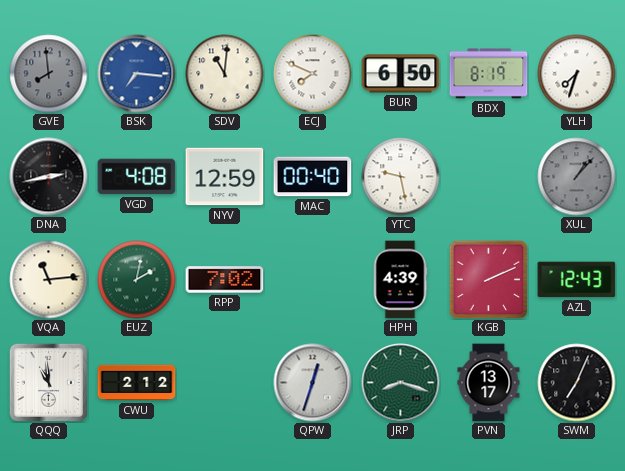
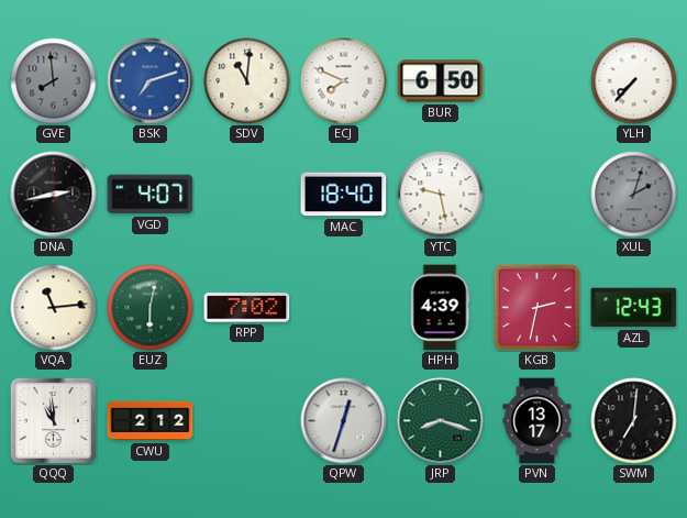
BSK: 7:16 -> 7:12
BDX: 8:19 -> none
YLH: 7:33 -> 7:37
VGD: 4:08 -> 4:07
NYV: 12:59 -> none
MAC: 00:40 -> 18:40
XUL: 1:07 -> 2:03
EUZ: 2:02 -> 6:02
KGB: 2:11 -> 2:32
SWM: 7:04 -> 7:01
